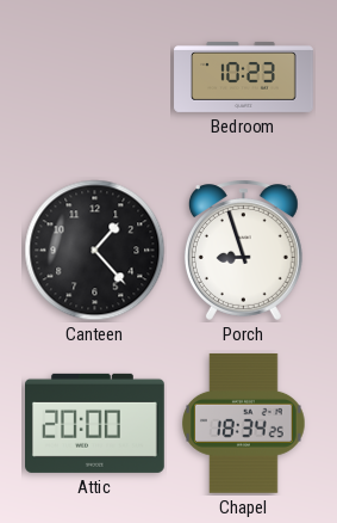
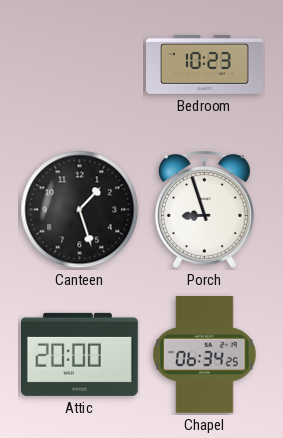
Canteen: 1:23 -> 1:27
Chapel: 18:34 -> 06:34
